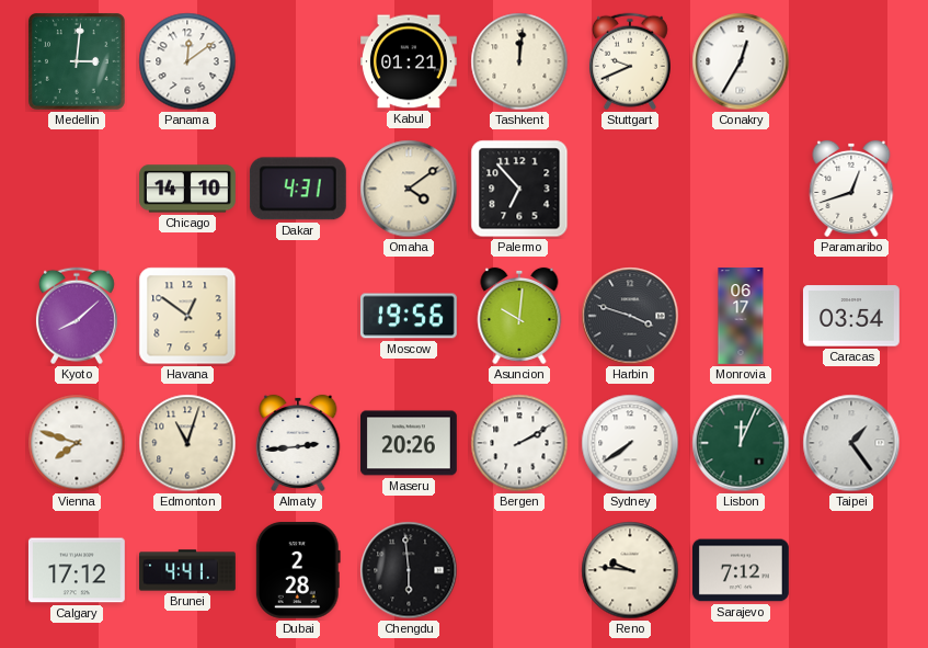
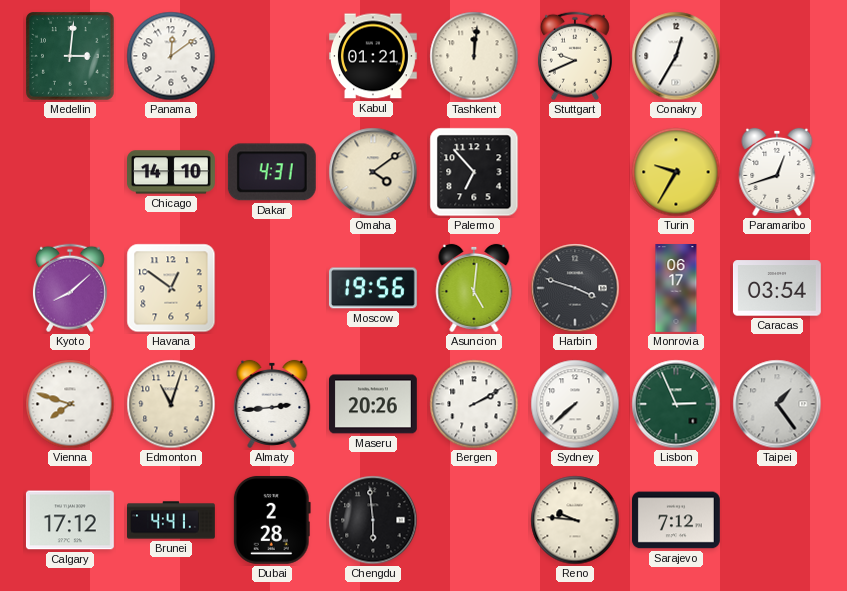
Turin: none -> 9:35
Asuncion: 10:01 -> 5:01
Sydney: 7:39 -> 7:38
Lisbon: 12:04 -> 2:56
